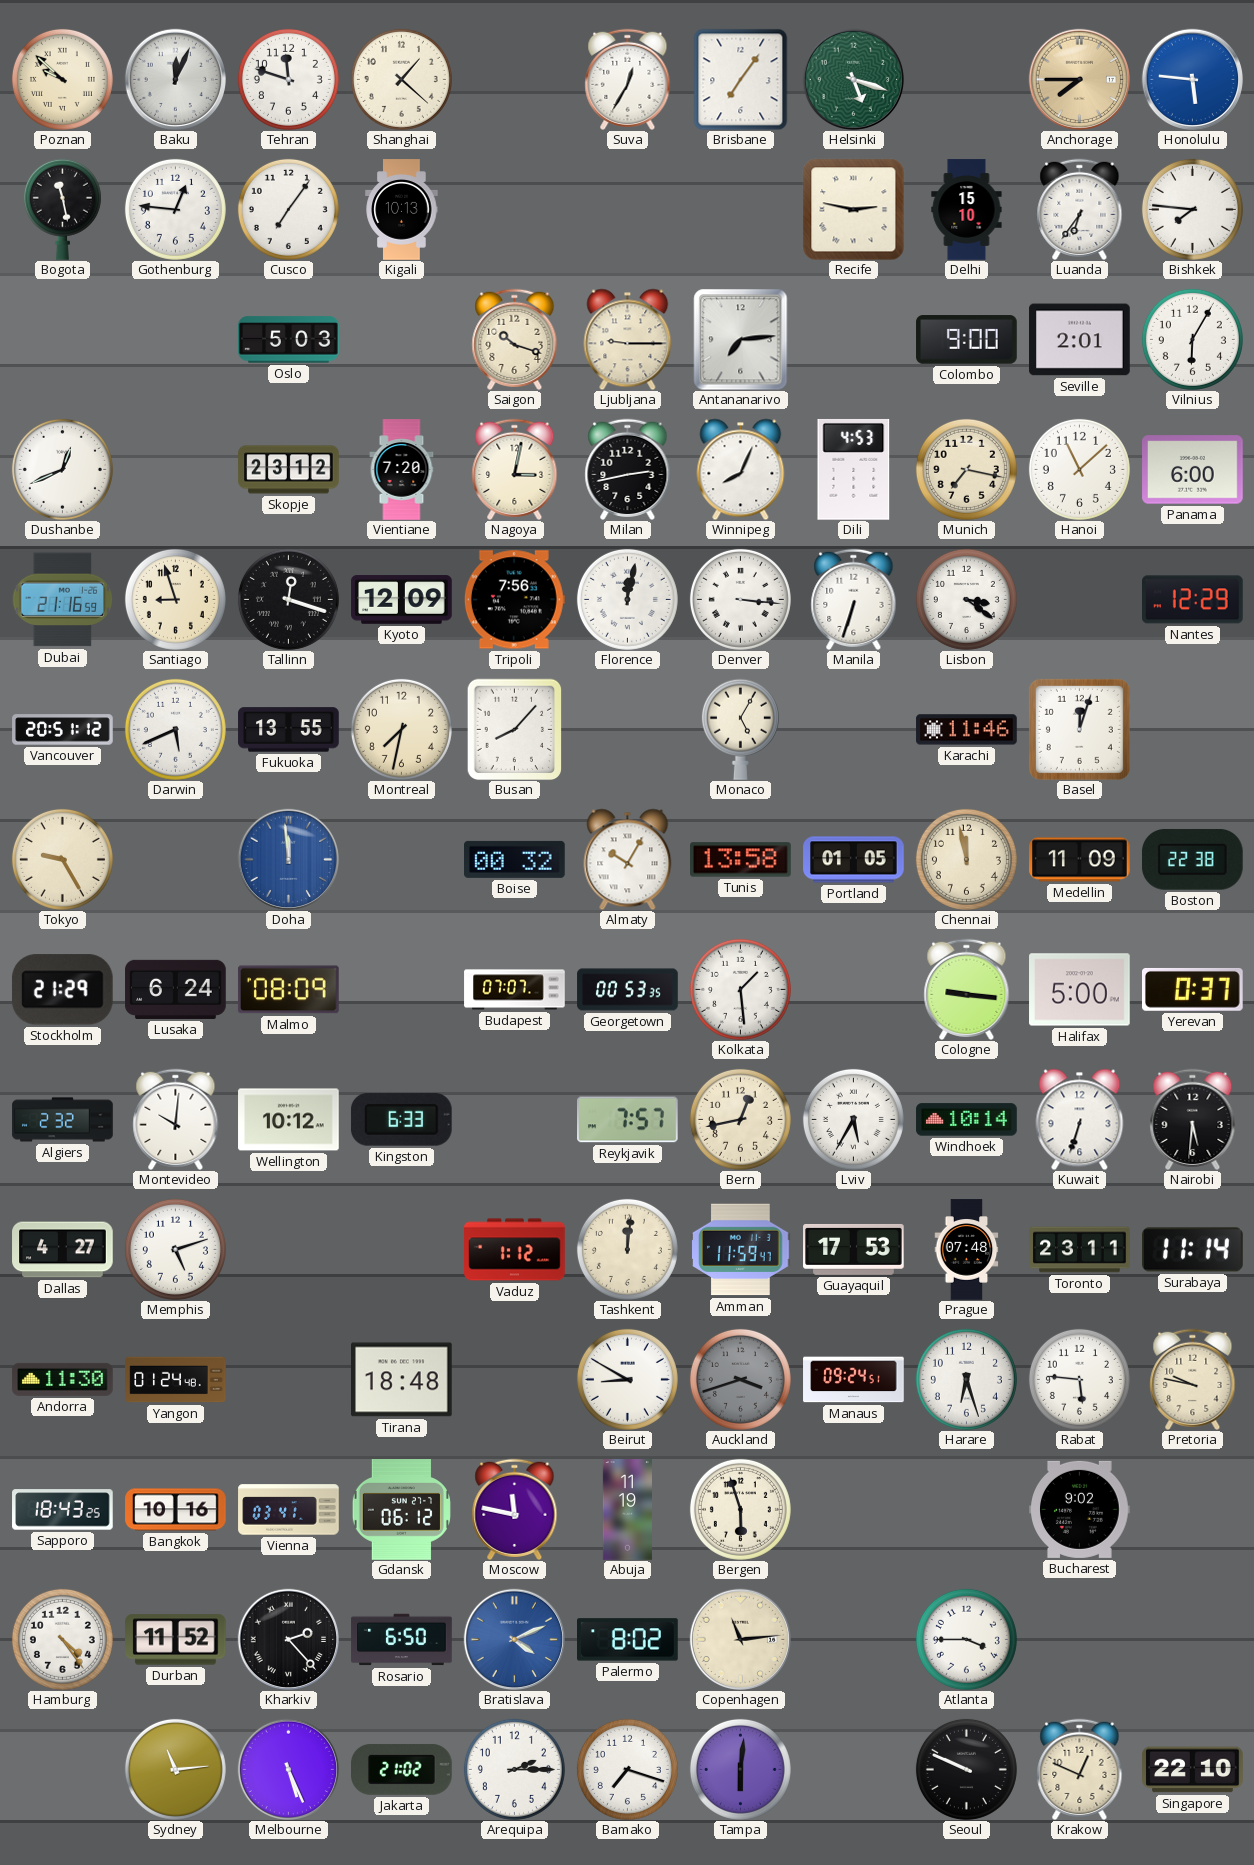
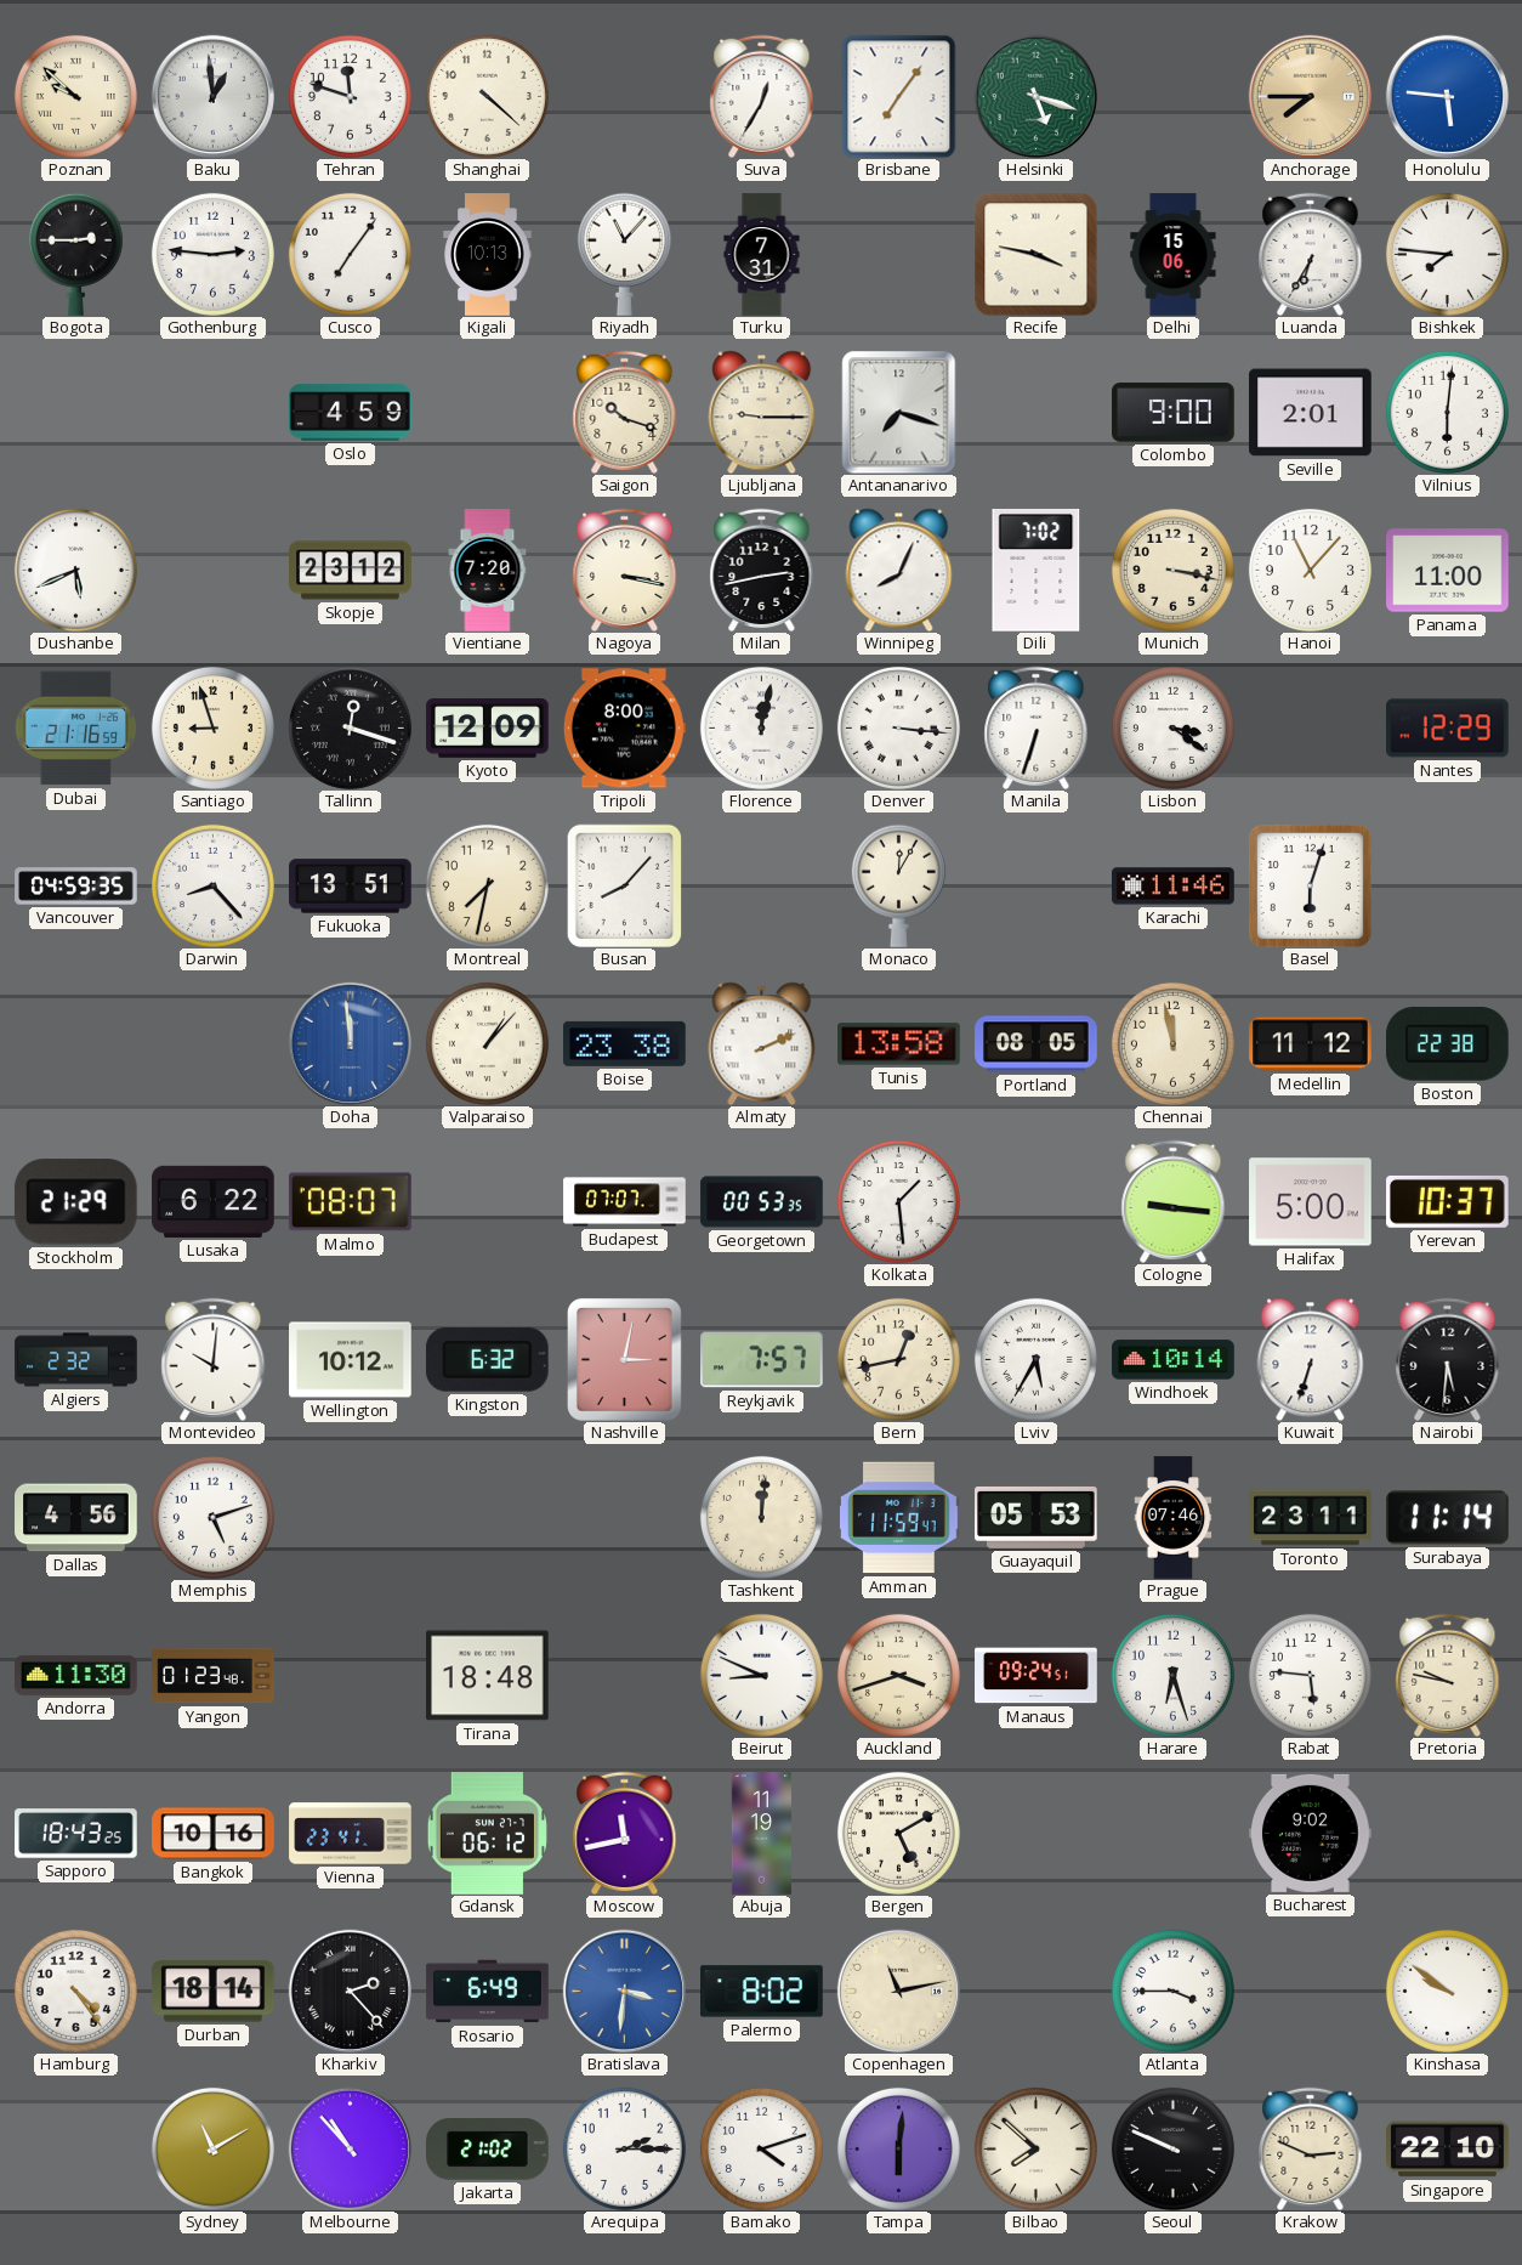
Baku: 12:04 -> 12:59
Shanghai: 1:22 -> 4:22
Bogota: 11:28 -> 2:45
Gothenburg: 12:46 -> 2:46
Riyadh: none -> 11:07
Turku: none -> 7:31
Recife: 2:47 -> 3:47
Delhi: 15:10 -> 15:06
Luanda: 6:36 -> 6:35
Oslo: 5:03 -> 4:59
Antananarivo: 7:14 -> 7:18
Vilnius: 6:05 -> 6:01
Dushanbe: 12:41 -> 5:41
Nagoya: 3:02 -> 3:17
Dili: 4:53 -> 7:02
Munich: 7:17 -> 3:17
Hanoi: 11:08 -> 11:07
Panama: 6:00 -> 11:00
Tripoli: 7:56 -> 8:00
Vancouver: 20:51 -> 04:59
Darwin: 5:41 -> 8:23
Fukuoka: 13:55 -> 13:51
Monaco: 5:05 -> 12:05
Basel: 12:03 -> 6:03
Tokyo: 9:25 -> none
Valparaiso: none -> 1:07
Boise: 00:32 -> 23:38
Almaty: 10:05 -> 2:11
Portland: 01:05 -> 08:05
Medellin: 11:09 -> 11:12
Lusaka: 6:24 -> 6:22
Malmo: 08:09 -> 08:07
Yerevan: 0:37 -> 10:37
Kingston: 6:33 -> 6:32
Nashville: none -> 3:02
Dallas: 4:27 -> 4:56
Vaduz: 1:12 -> none
Guayaquil: 17:53 -> 05:53
Prague: 07:48 -> 07:46
Yangon: 01:24 -> 01:23
Beirut: 8:50 -> 8:49
Auckland dial: grey -> cream
Vienna: 03:41 -> 23:41
Moscow: 11:47 -> 11:43
Bergen: 5:57 -> 5:10
Durban: 11:52 -> 18:14
Rosario: 6:50 -> 6:49
Bratislava: 4:11 -> 3:31
Copenhagen: 11:14 -> 11:13
Kinshasa: none -> 9:51
Sydney: 11:14 -> 11:10
Melbourne: 5:26 -> 10:53
Bamako: 7:18 -> 4:12
Bilbao: none -> 7:52
Krakow: 12:49 -> 2:49
